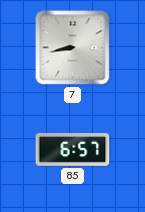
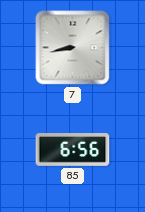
85: 6:57 -> 6:56
